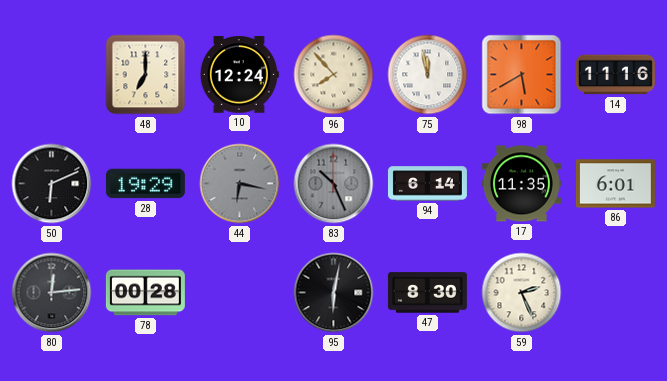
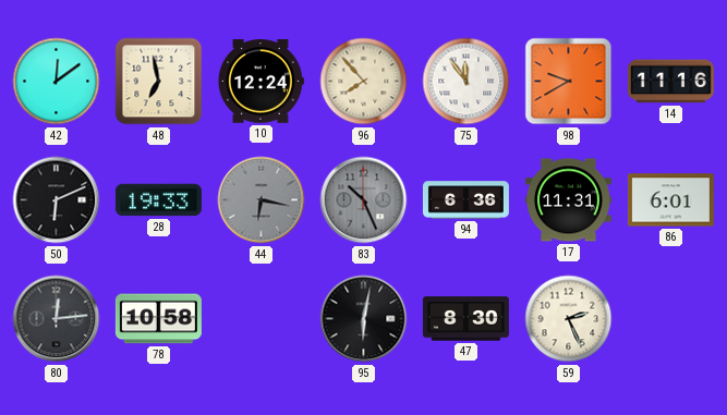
42: none -> 12:09
48: 7:00 -> 6:58
75: 11:58 -> 11:54
98: 5:40 -> 9:40
28: 19:29 -> 19:33
94: 6:14 -> 6:36
17: 11:35 -> 11:31
78: 00:28 -> 10:58
